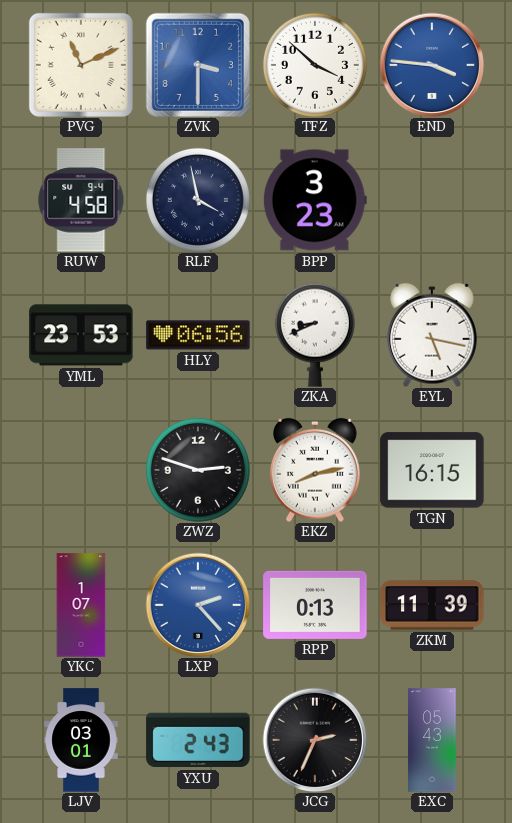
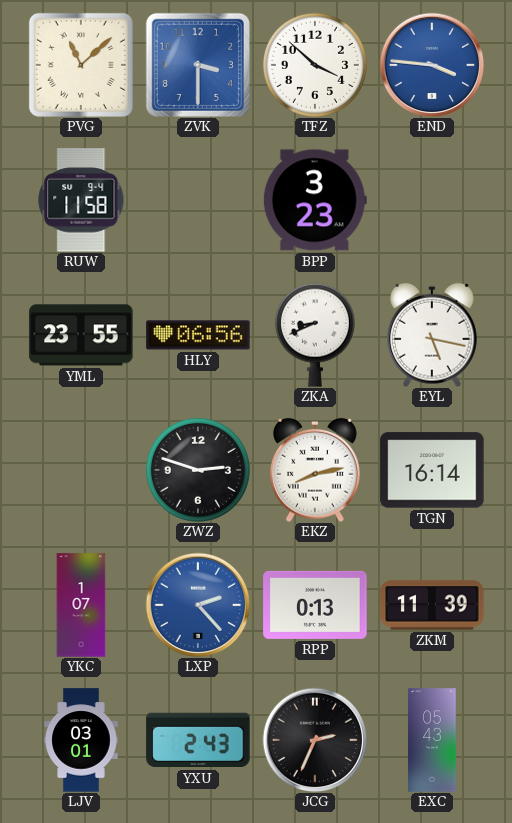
PVG: 11:11 -> 11:08
RUW: 4:58 -> 11:58
RLF: 3:58 -> none
YML: 23:53 -> 23:55
TGN: 16:15 -> 16:14
